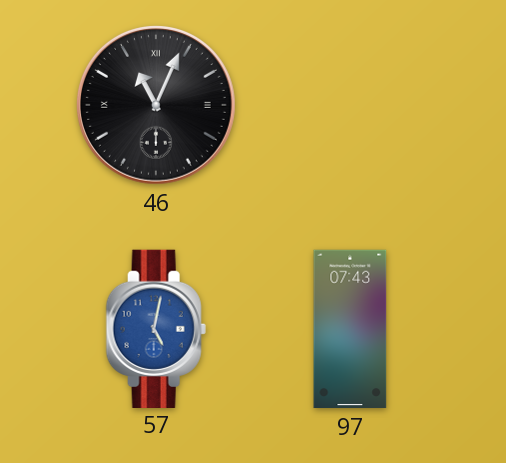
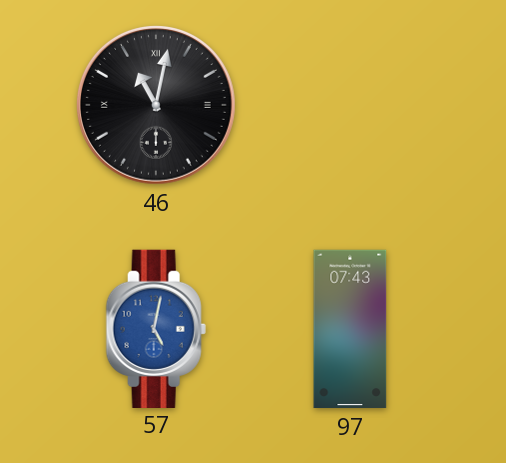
46: 11:04 -> 11:02
